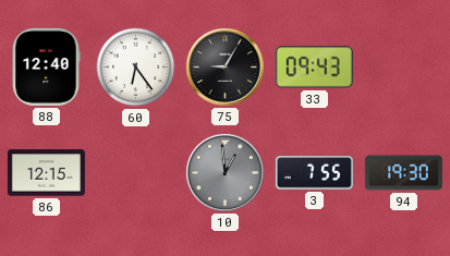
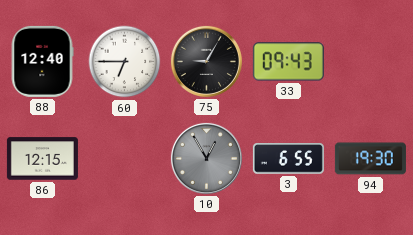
60: 6:24 -> 6:45
10: 12:59 -> 12:55
3: 7:55 -> 6:55
